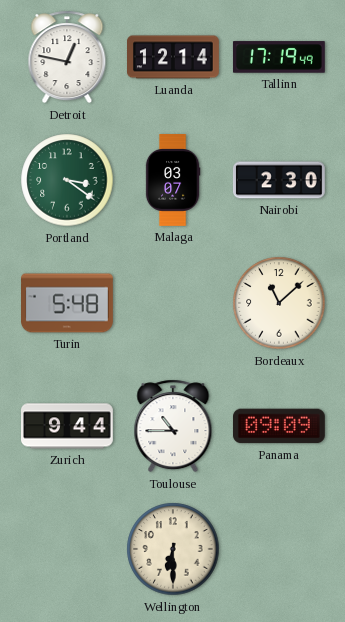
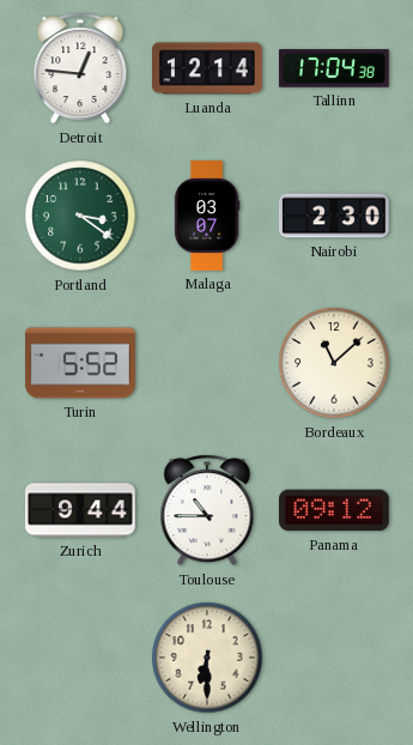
Detroit: 12:47 -> 12:46
Tallinn: 17:19 -> 17:04
Turin: 5:48 -> 5:52
Panama: 09:09 -> 09:12
